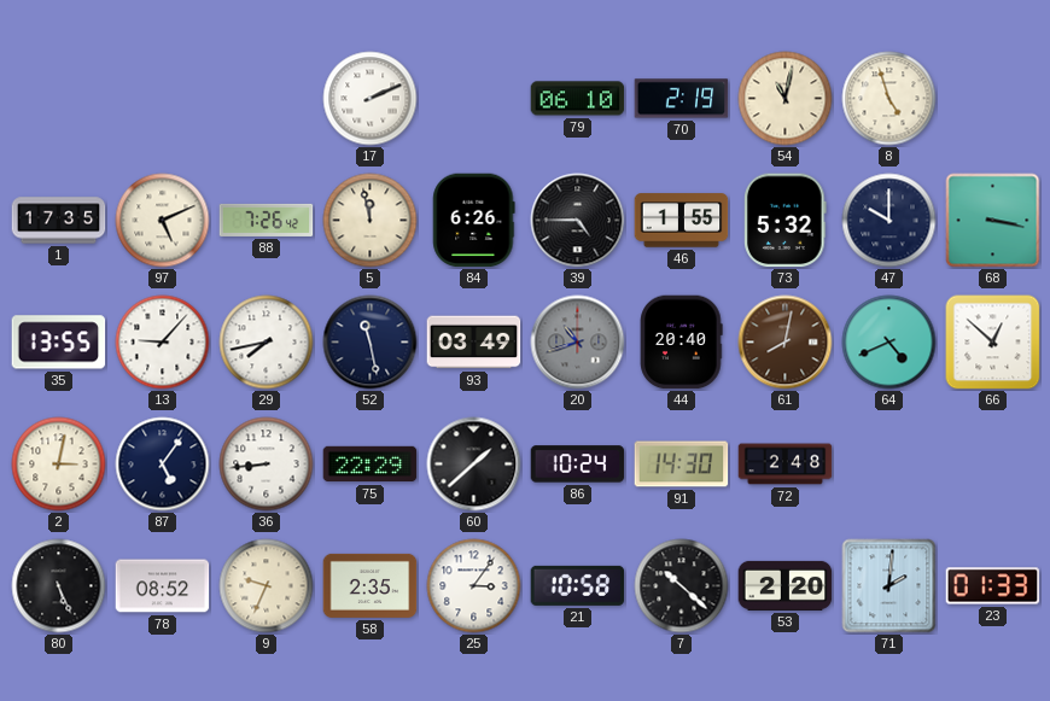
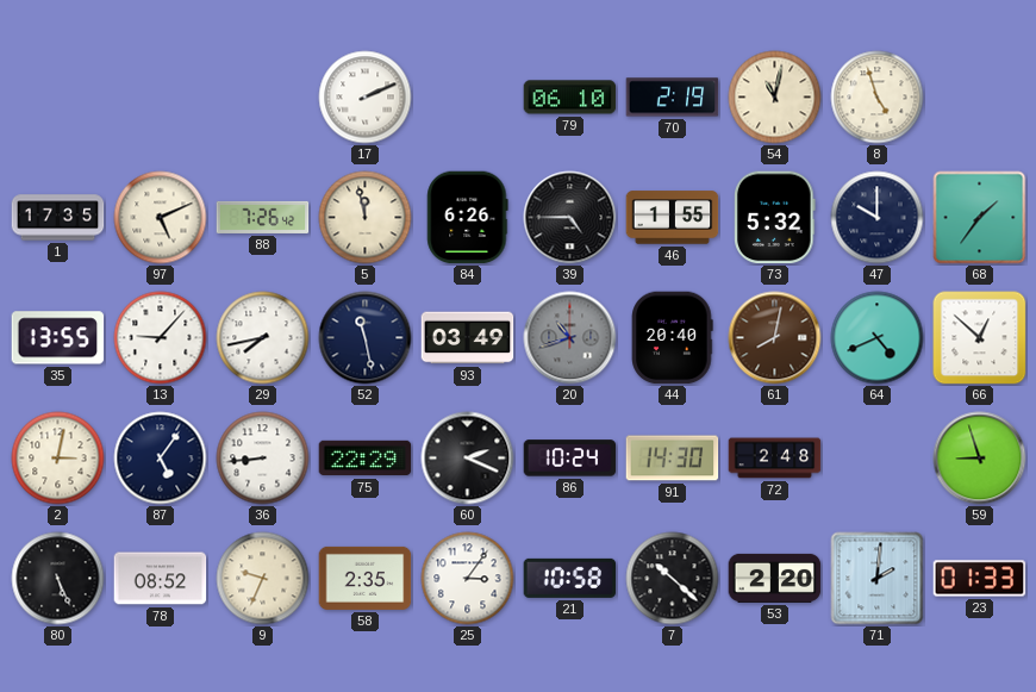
68: 3:17 -> 1:36
60: 1:38 -> 2:19
59: none -> 8:57
